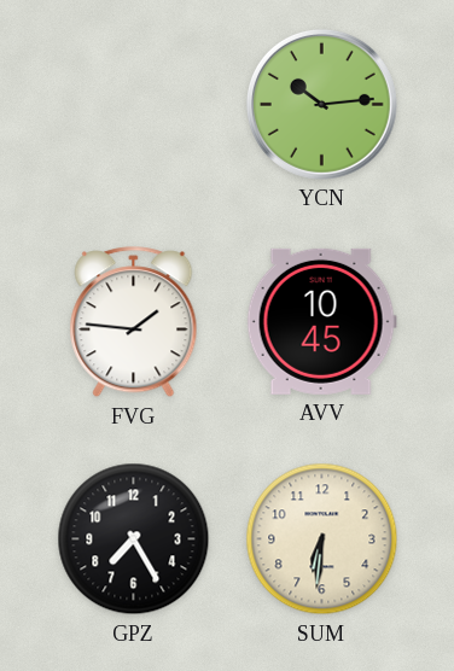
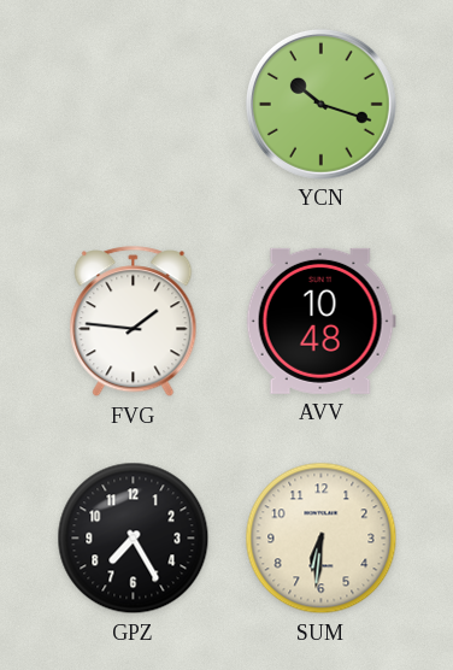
YCN: 10:14 -> 10:18
AVV: 10:45 -> 10:48
